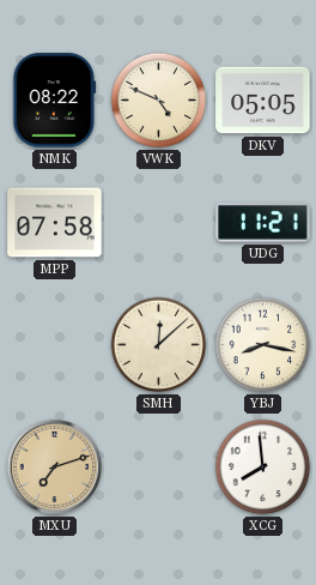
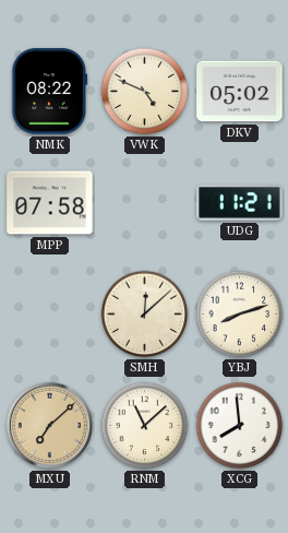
DKV: 05:05 -> 05:02
YBJ: 8:17 -> 8:12
MXU: 7:12 -> 7:08
RNM: none -> 11:08
